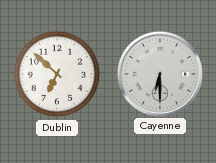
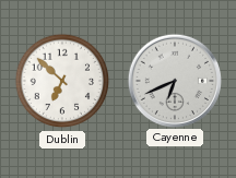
Cayenne: 6:30 -> 6:41
